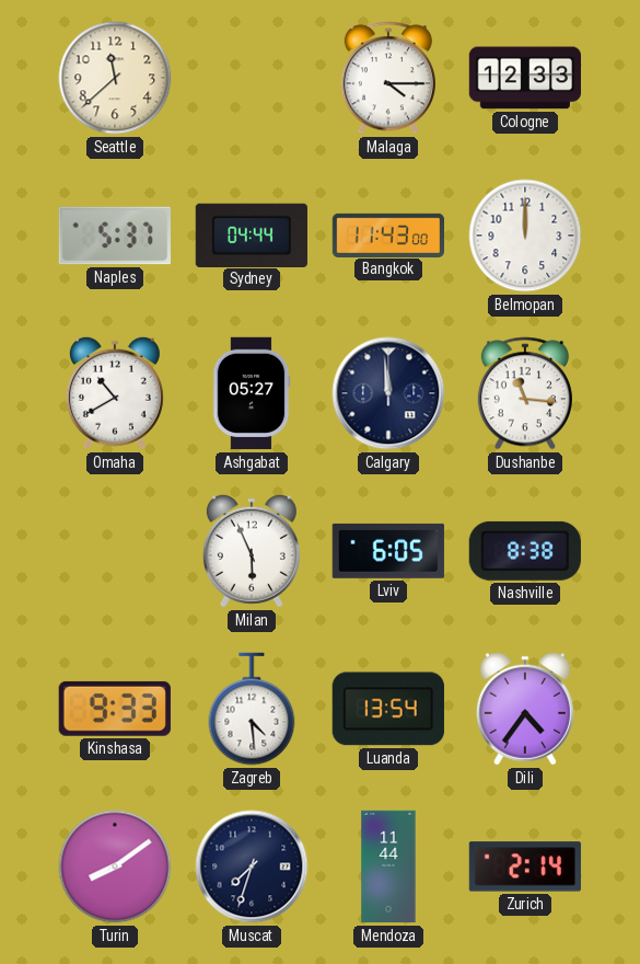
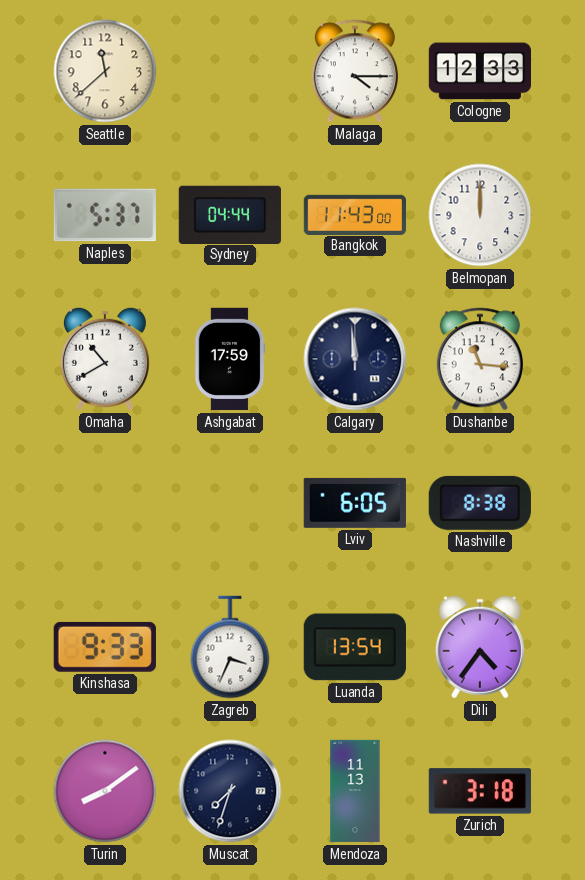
Ashgabat: 05:27 -> 17:59
Milan: 5:56 -> none
Zagreb: 4:29 -> 3:34
Mendoza: 11:44 -> 11:13
Zurich: 2:14 -> 3:18
